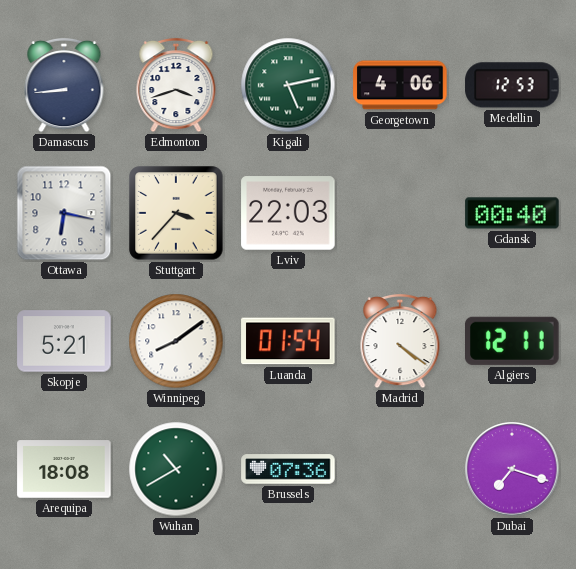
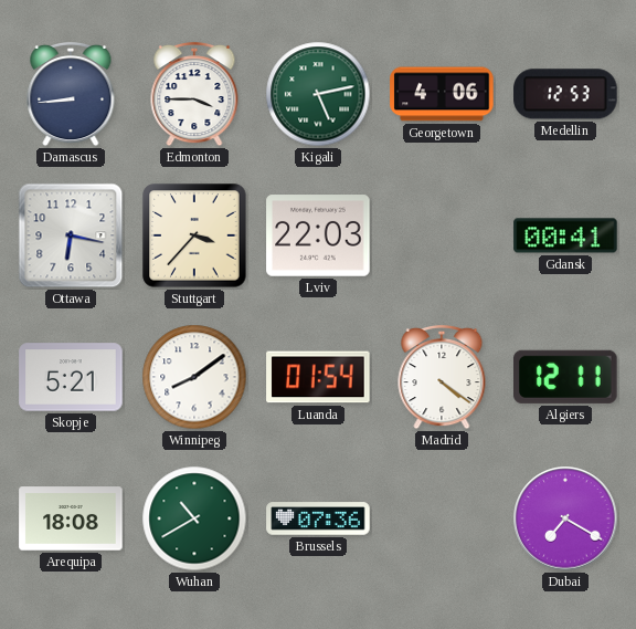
Edmonton: 3:42 -> 3:45
Gdansk: 00:40 -> 00:41
Dubai: 7:18 -> 7:20
